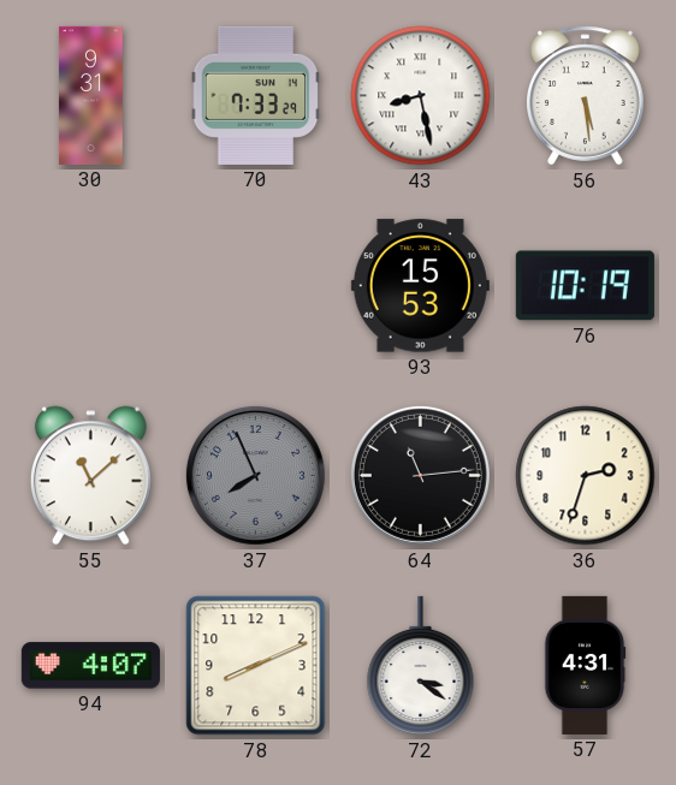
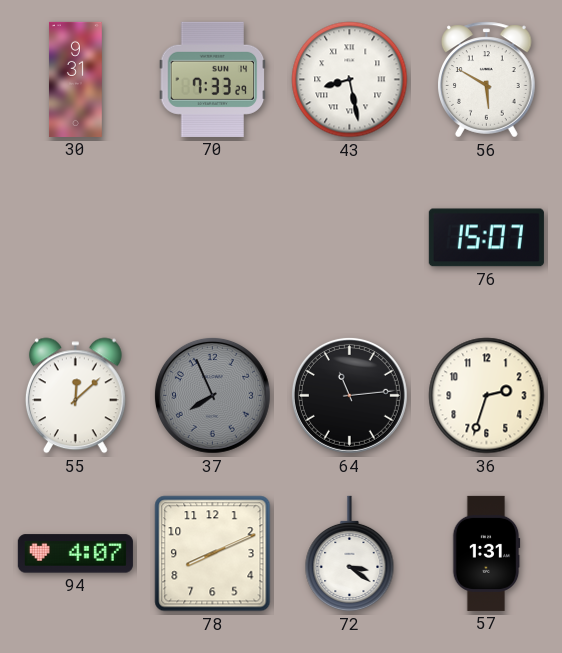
56: 5:29 -> 5:50
93: 15:53 -> none
76: 10:19 -> 15:07
55: 11:08 -> 12:08
57: 4:31 -> 1:31
